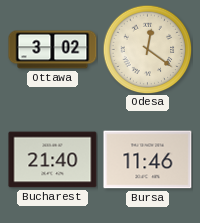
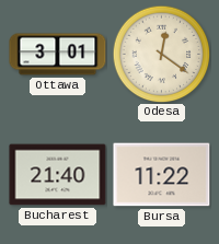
Ottawa: 3:02 -> 3:01
Bursa: 11:46 -> 11:22
